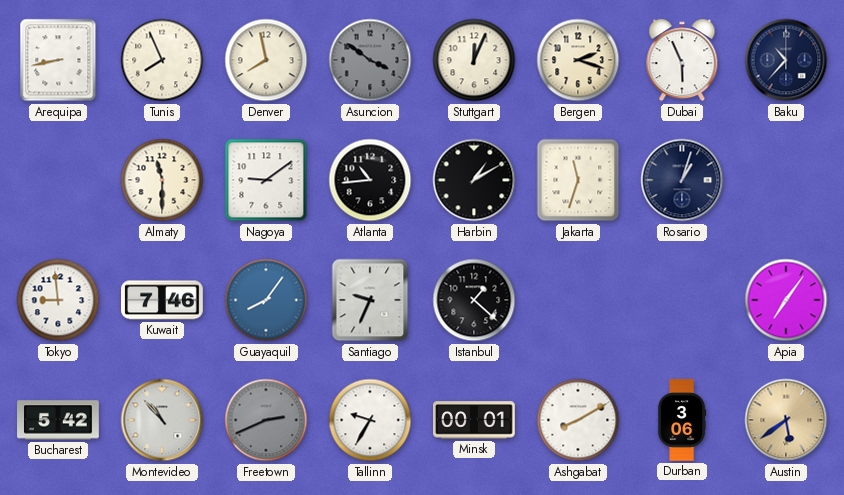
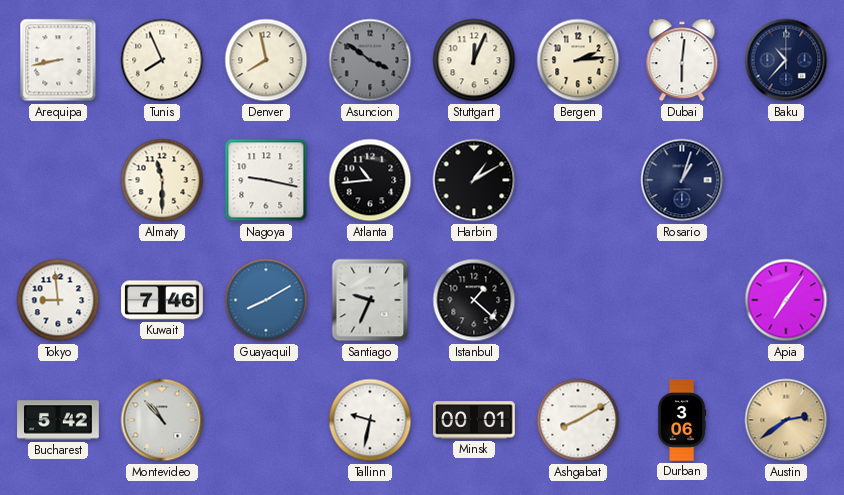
Bergen: 2:18 -> 2:14
Dubai: 5:56 -> 6:01
Nagoya: 9:09 -> 9:17
Jakarta: 11:33 -> none
Guayaquil: 8:06 -> 8:10
Freetown: 2:41 -> none
Tallinn: 9:35 -> 9:32
Austin: 5:39 -> 2:39
